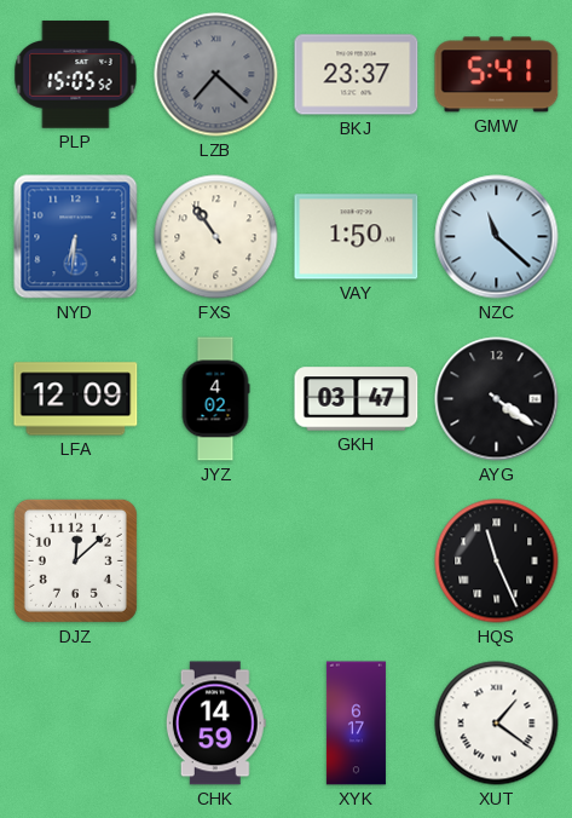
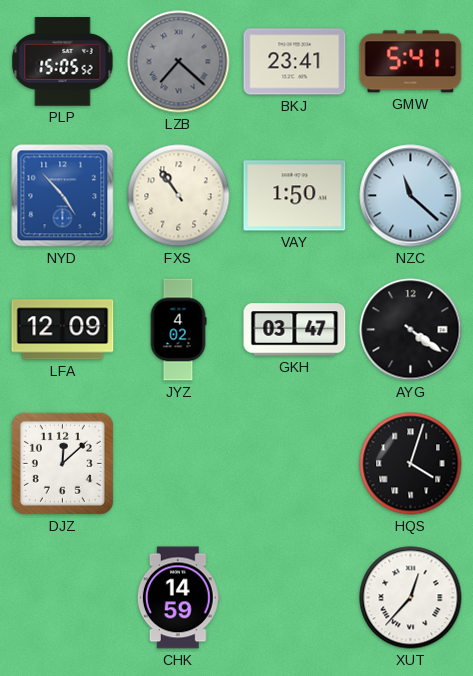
BKJ: 23:37 -> 23:41
NYD: 6:31 -> 4:53
HQS: 11:26 -> 4:03
XYK: 6:17 -> none
XUT: 1:21 -> 12:37
